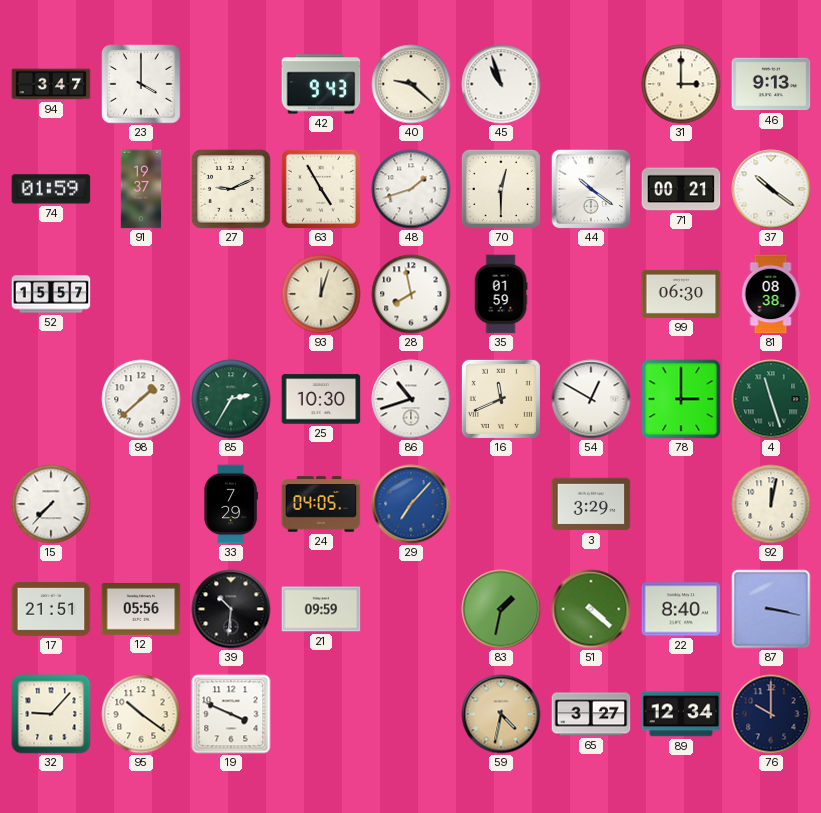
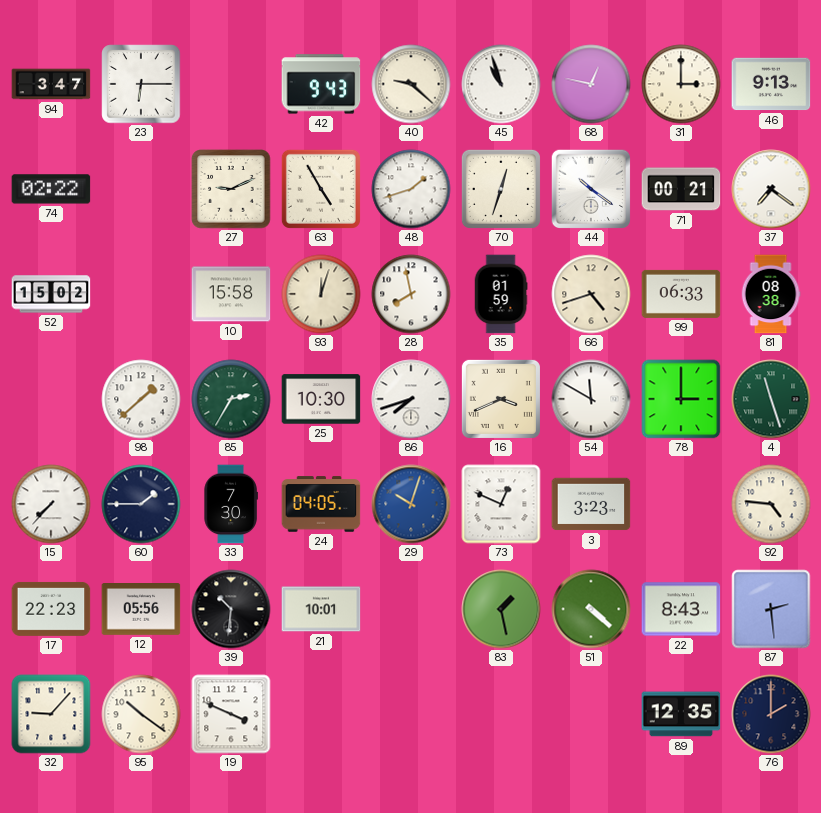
23: 4:00 -> 6:15
68: none -> 12:47
74: 01:59 -> 02:22
91: 19:37 -> none
70: 12:30 -> 12:33
37: 10:21 -> 7:21
52: 15:57 -> 15:02
10: none -> 15:58
66: none -> 4:42
99: 06:30 -> 06:33
86: 10:42 -> 7:42
16: 11:41 -> 3:41
54: 12:50 -> 11:50
60: none -> 1:45
33: 7:29 -> 7:30
29: 7:07 -> 10:03
73: none -> 12:49
3: 3:29 -> 3:23
92: 12:02 -> 4:46
17: 21:51 -> 22:23
21: 09:59 -> 10:01
83: 1:32 -> 1:28
22: 8:40 -> 8:43
87: 3:17 -> 2:29
59: 4:32 -> none
65: 3:27 -> none
89: 12:34 -> 12:35
76: 10:00 -> 2:00
